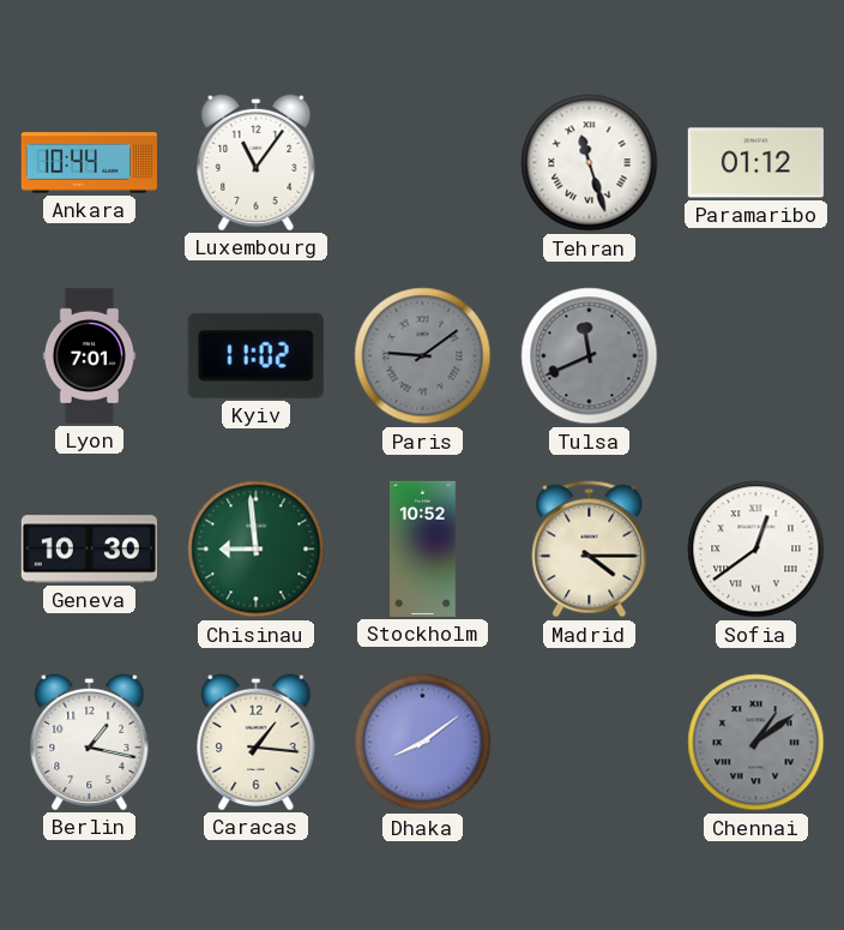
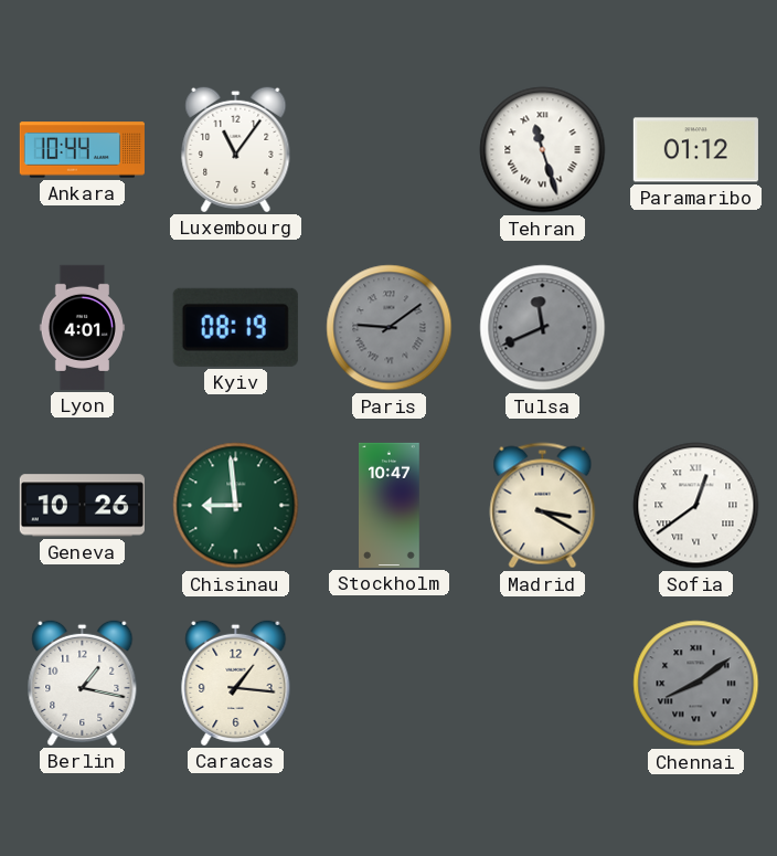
Lyon: 7:01 -> 4:01
Kyiv: 11:02 -> 08:19
Geneva: 10:30 -> 10:26
Stockholm: 10:52 -> 10:47
Madrid: 4:15 -> 3:20
Dhaka: 8:09 -> none
Chennai: 1:09 -> 8:09
